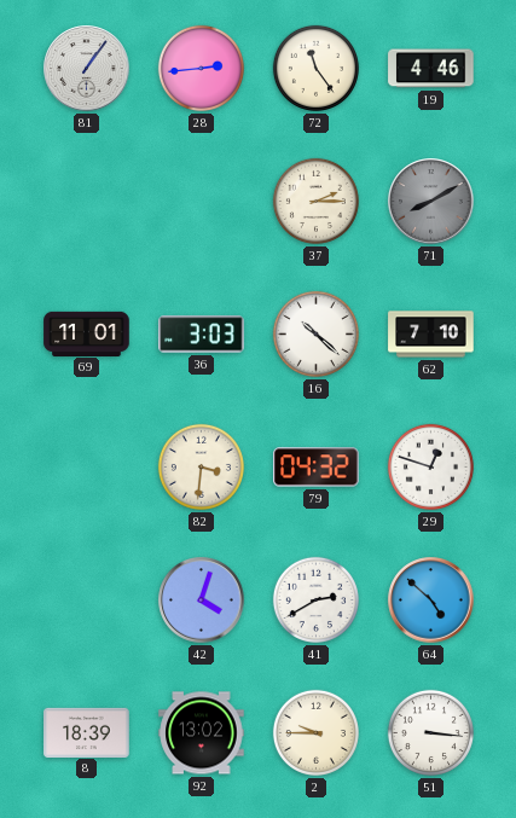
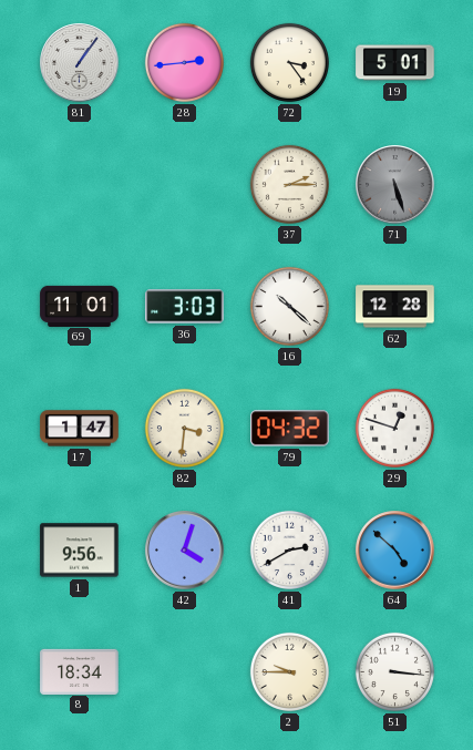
72: 11:24 -> 3:24
19: 4:46 -> 5:01
71: 8:10 -> 5:27
62: 7:10 -> 12:28
17: none -> 1:47
1: none -> 9:56
8: 18:39 -> 18:34
92: 13:02 -> none
